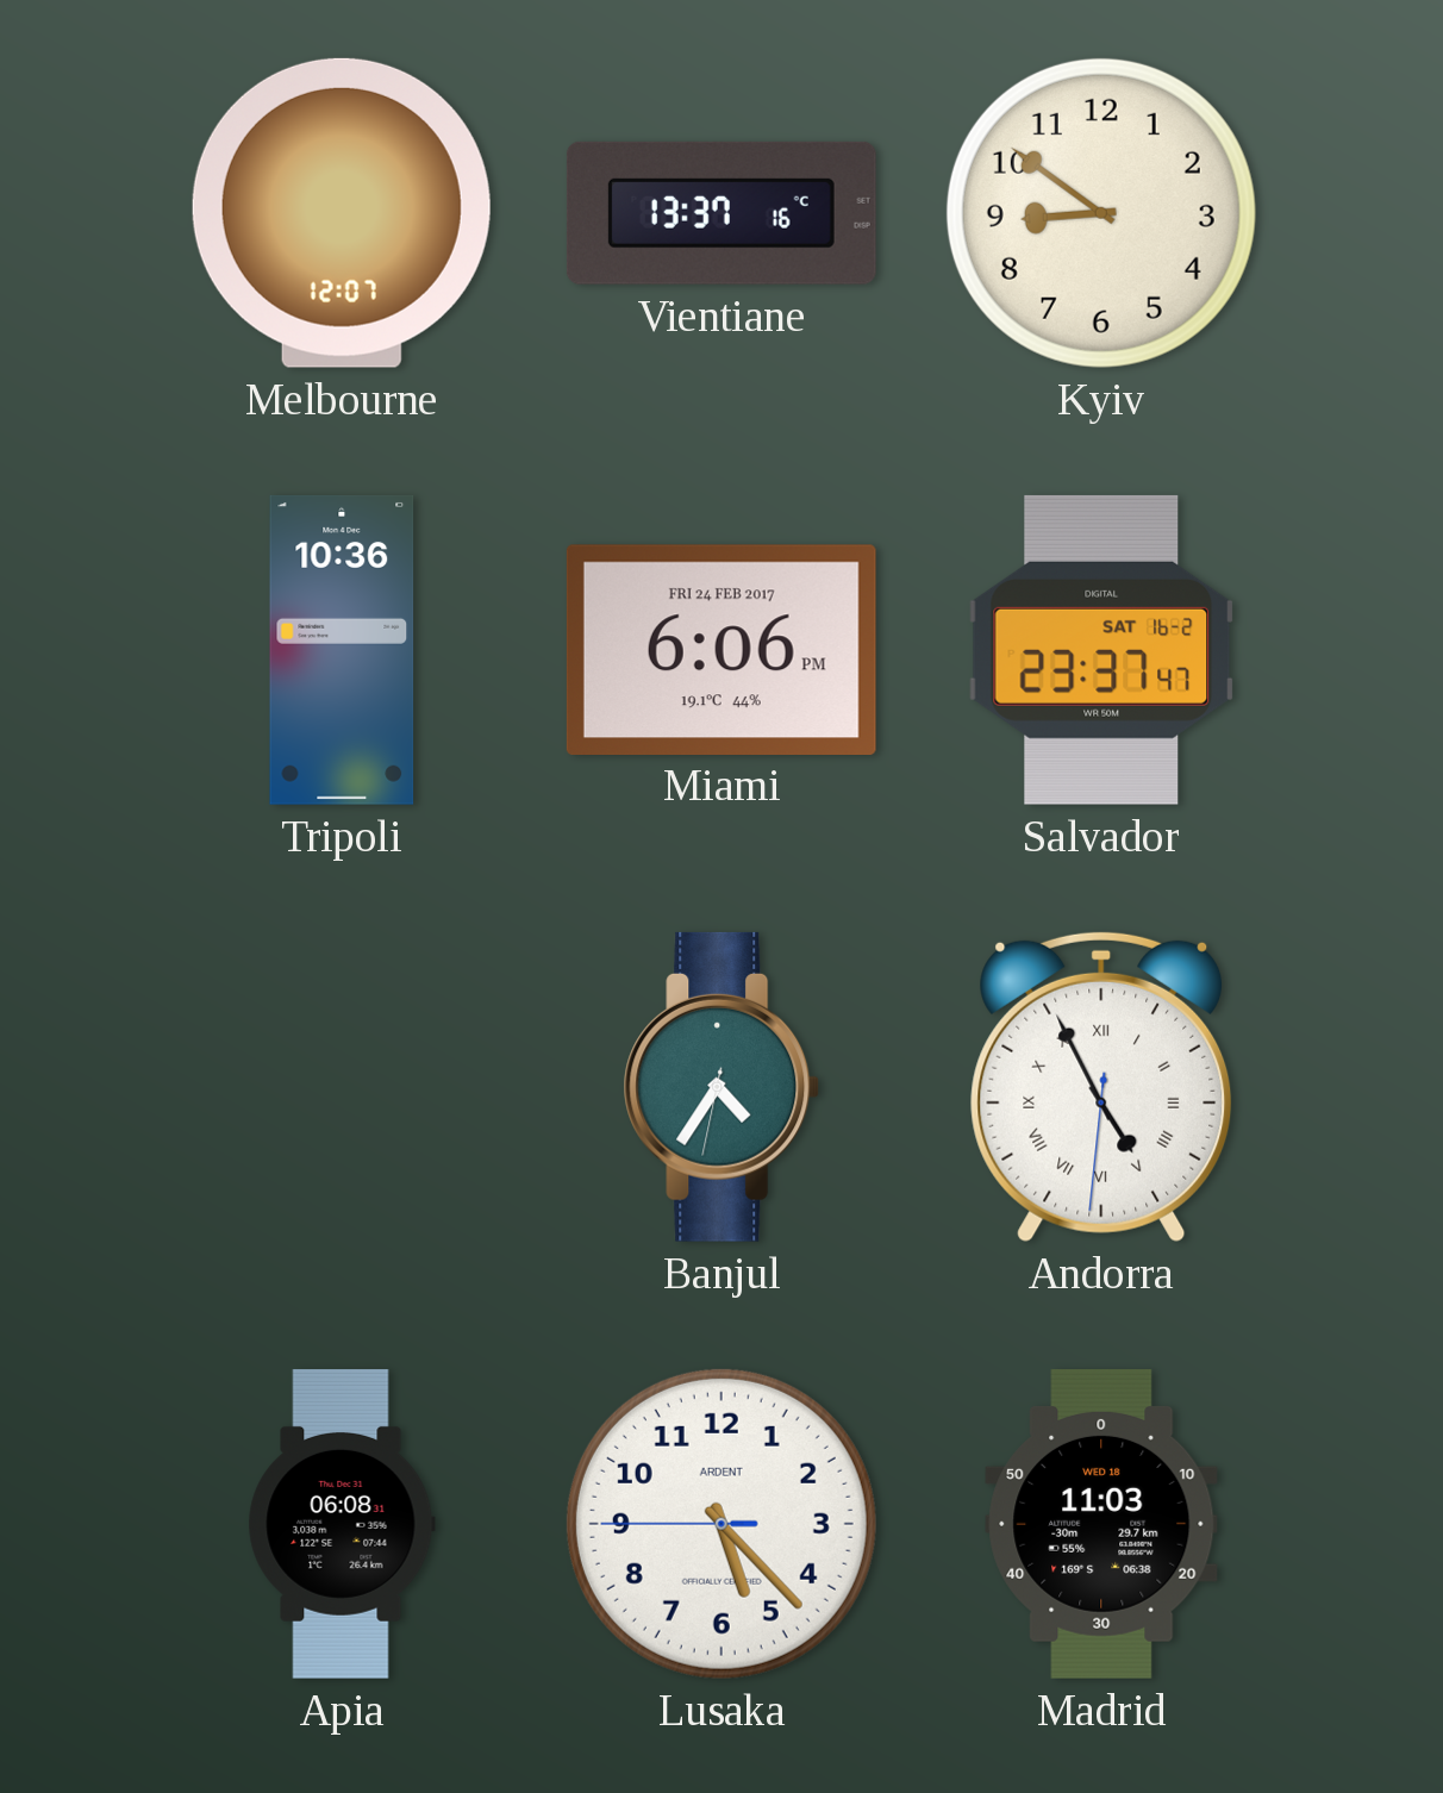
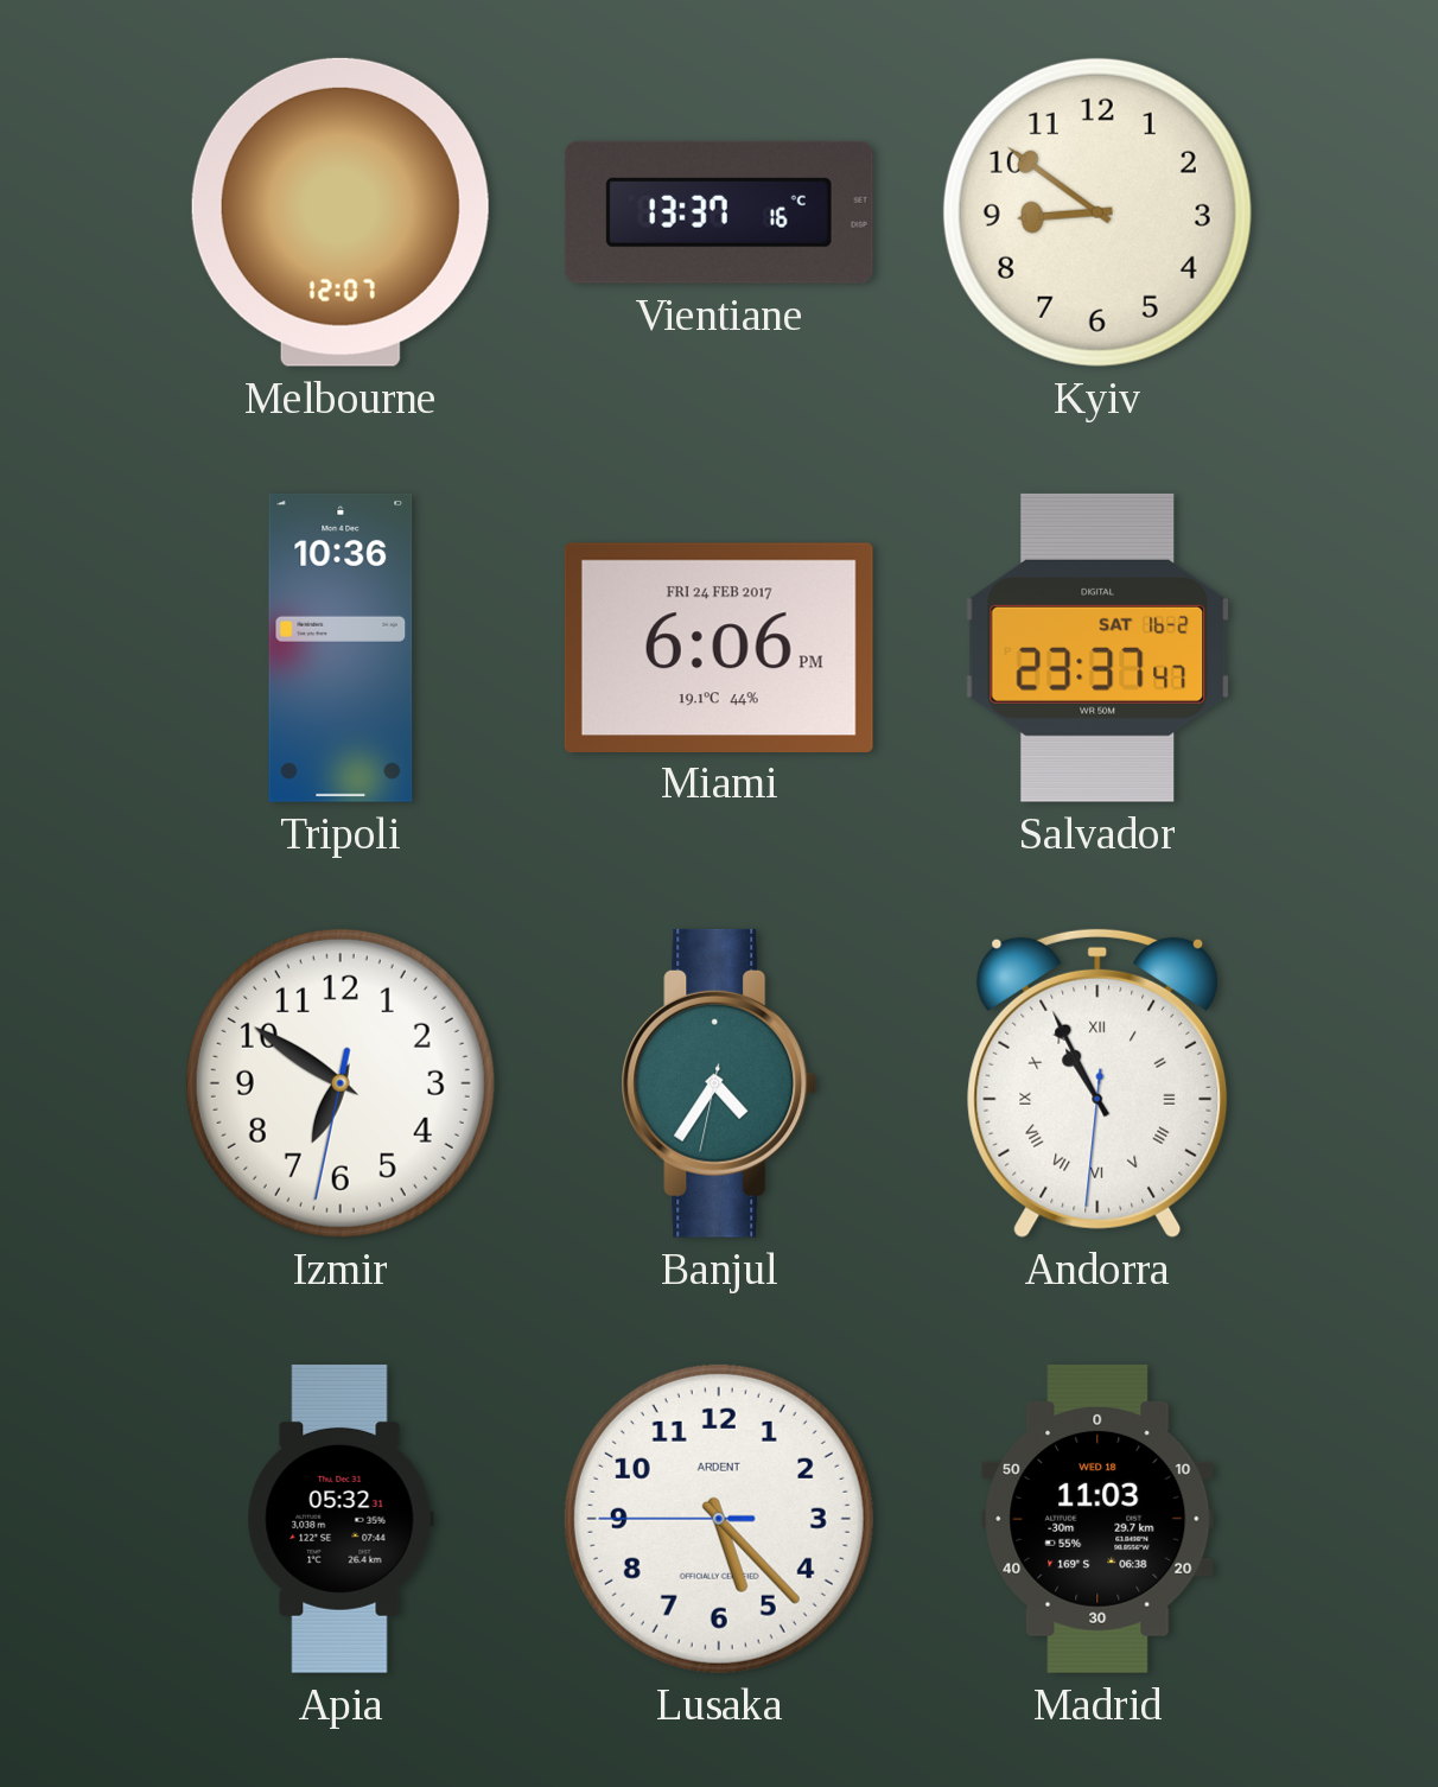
Izmir: none -> 6:50
Andorra: 4:55 -> 10:55
Apia: 06:08 -> 05:32
